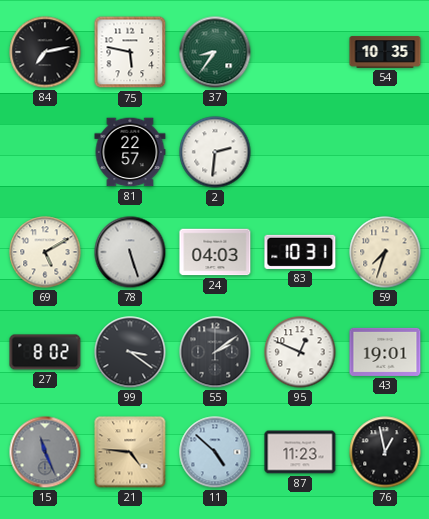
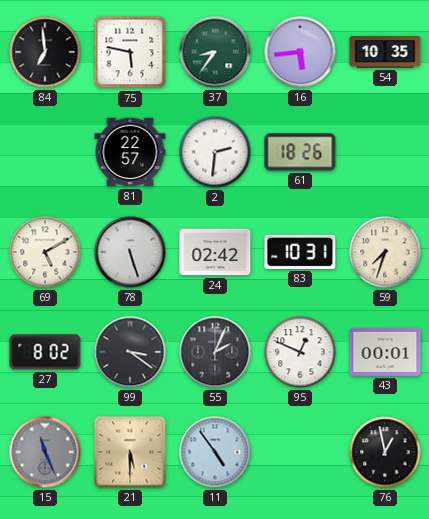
84: 7:13 -> 6:59
16: none -> 5:44
61: none -> 18:26
24: 04:03 -> 02:42
55: 2:09 -> 2:04
43: 19:01 -> 00:01
21: 4:46 -> 5:30
11: 4:52 -> 4:54
87: 11:23 -> none
